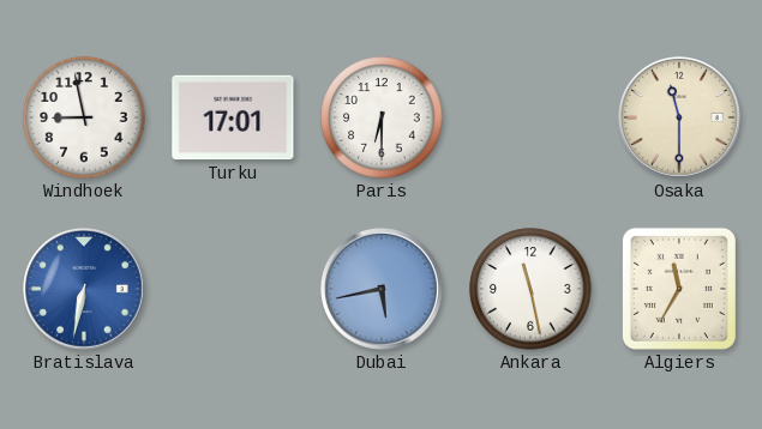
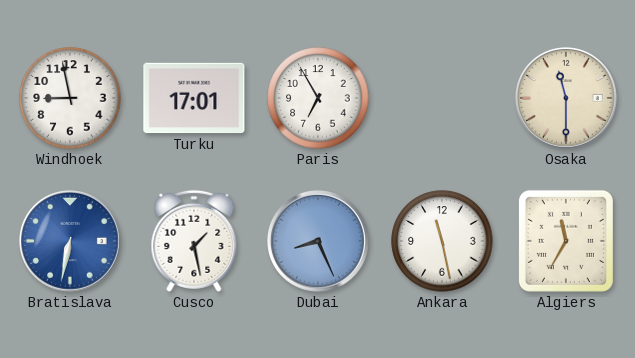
Paris: 6:30 -> 6:55
Cusco: none -> 1:28
Dubai: 5:43 -> 8:26
